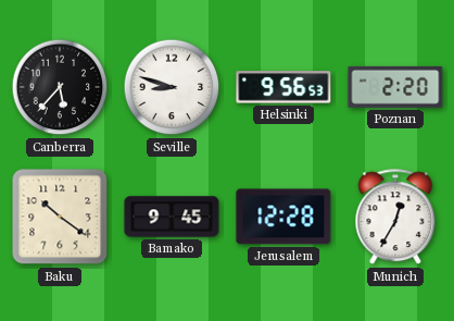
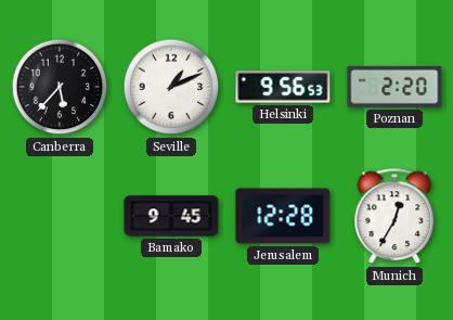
Seville: 8:48 -> 1:11
Baku: 10:21 -> none
